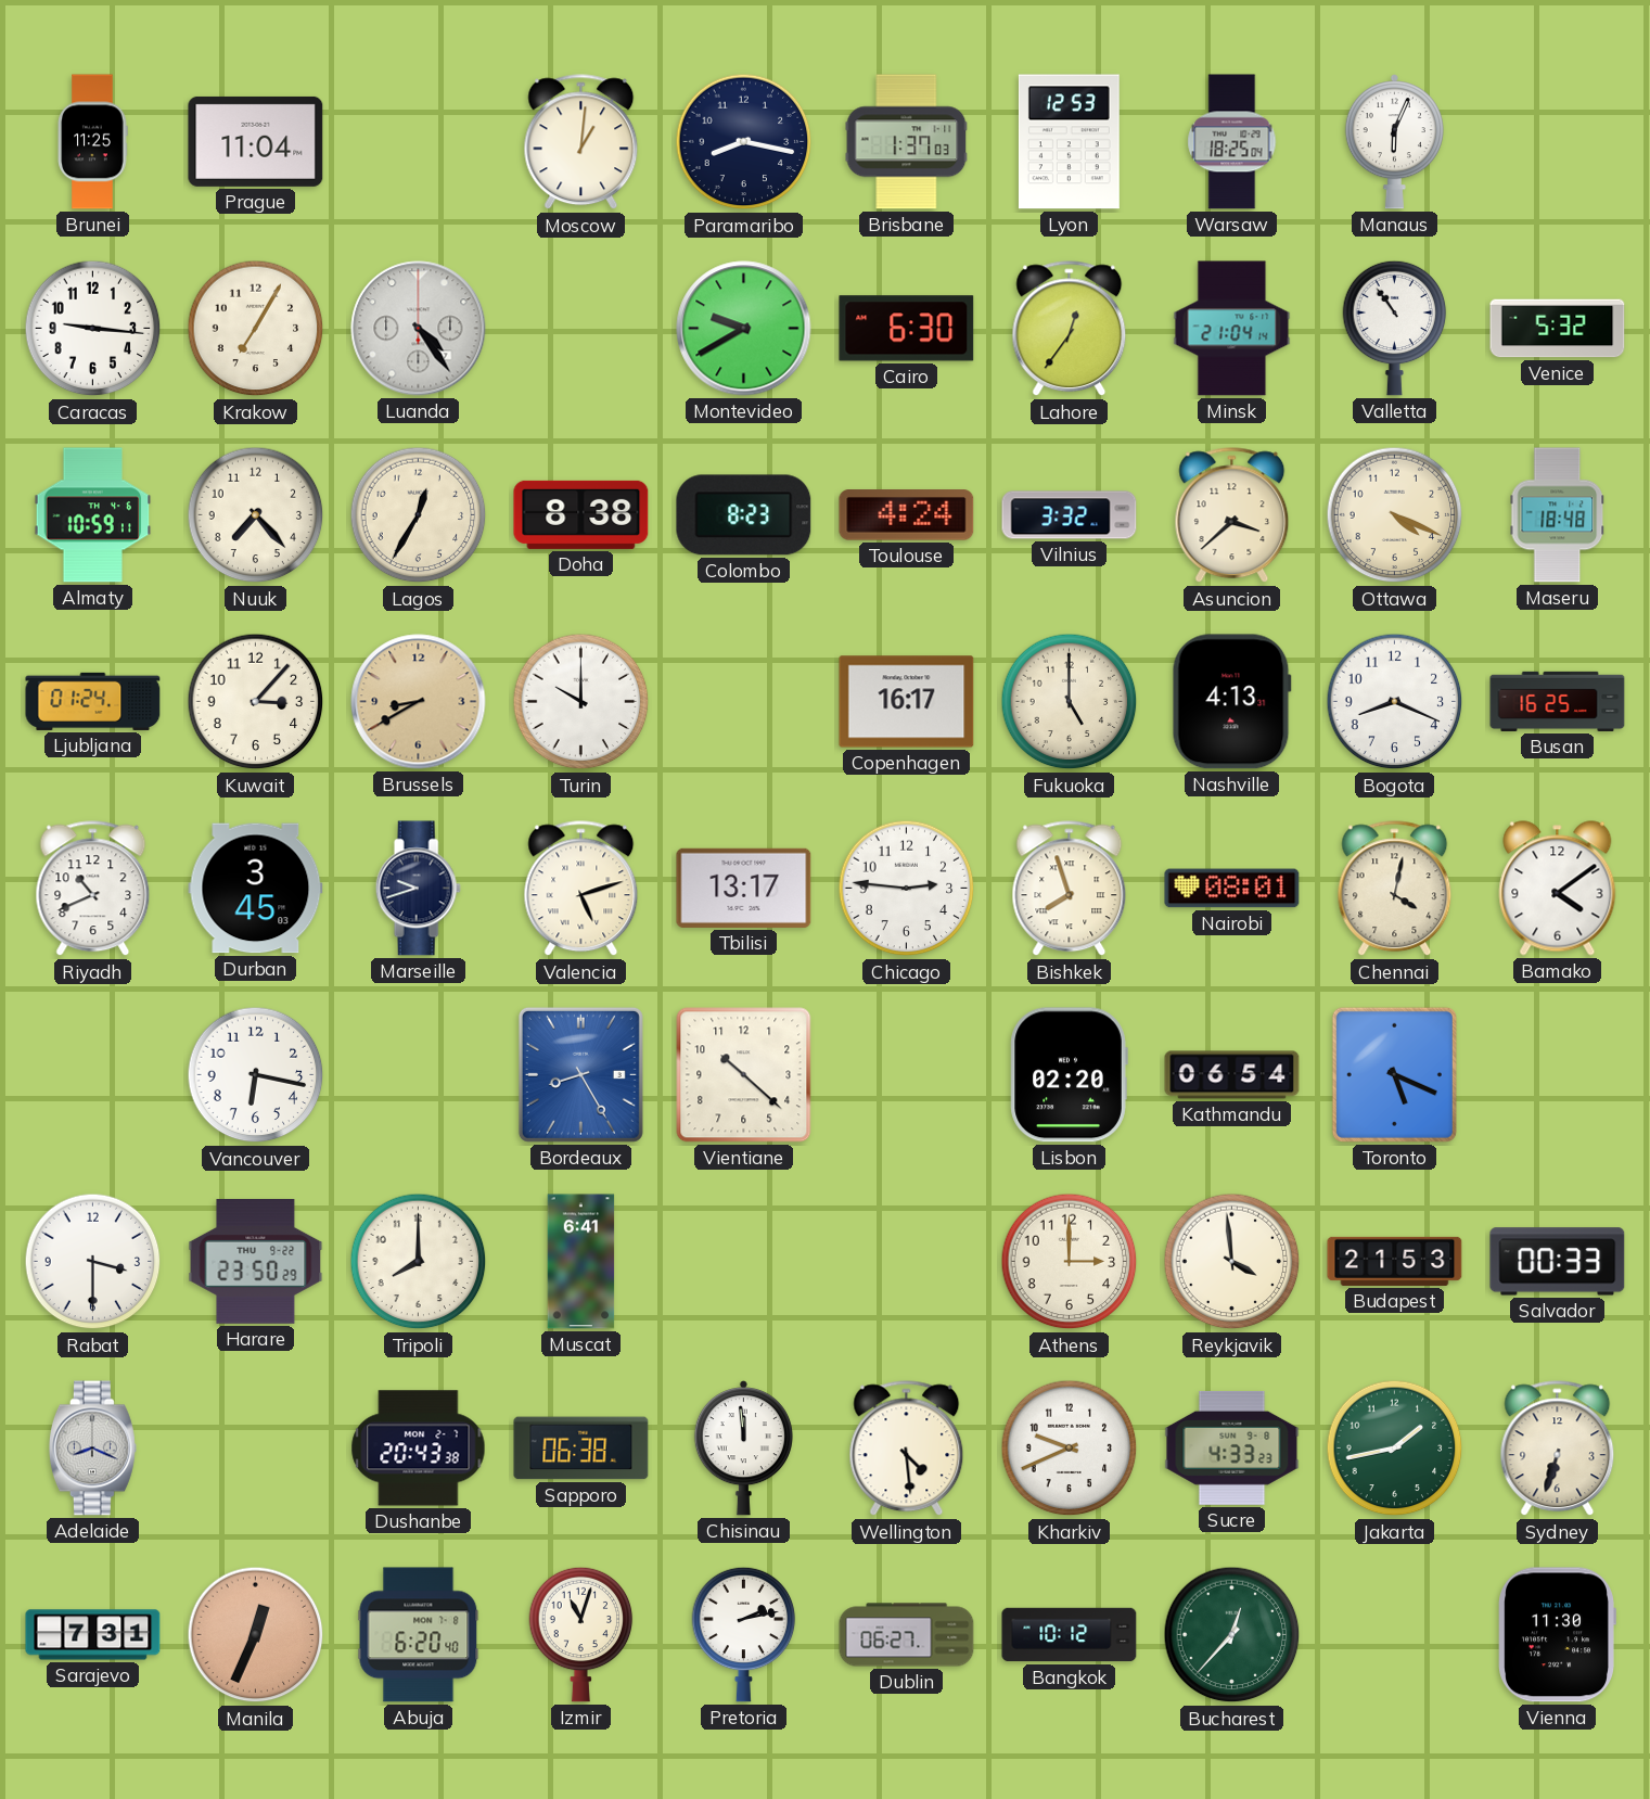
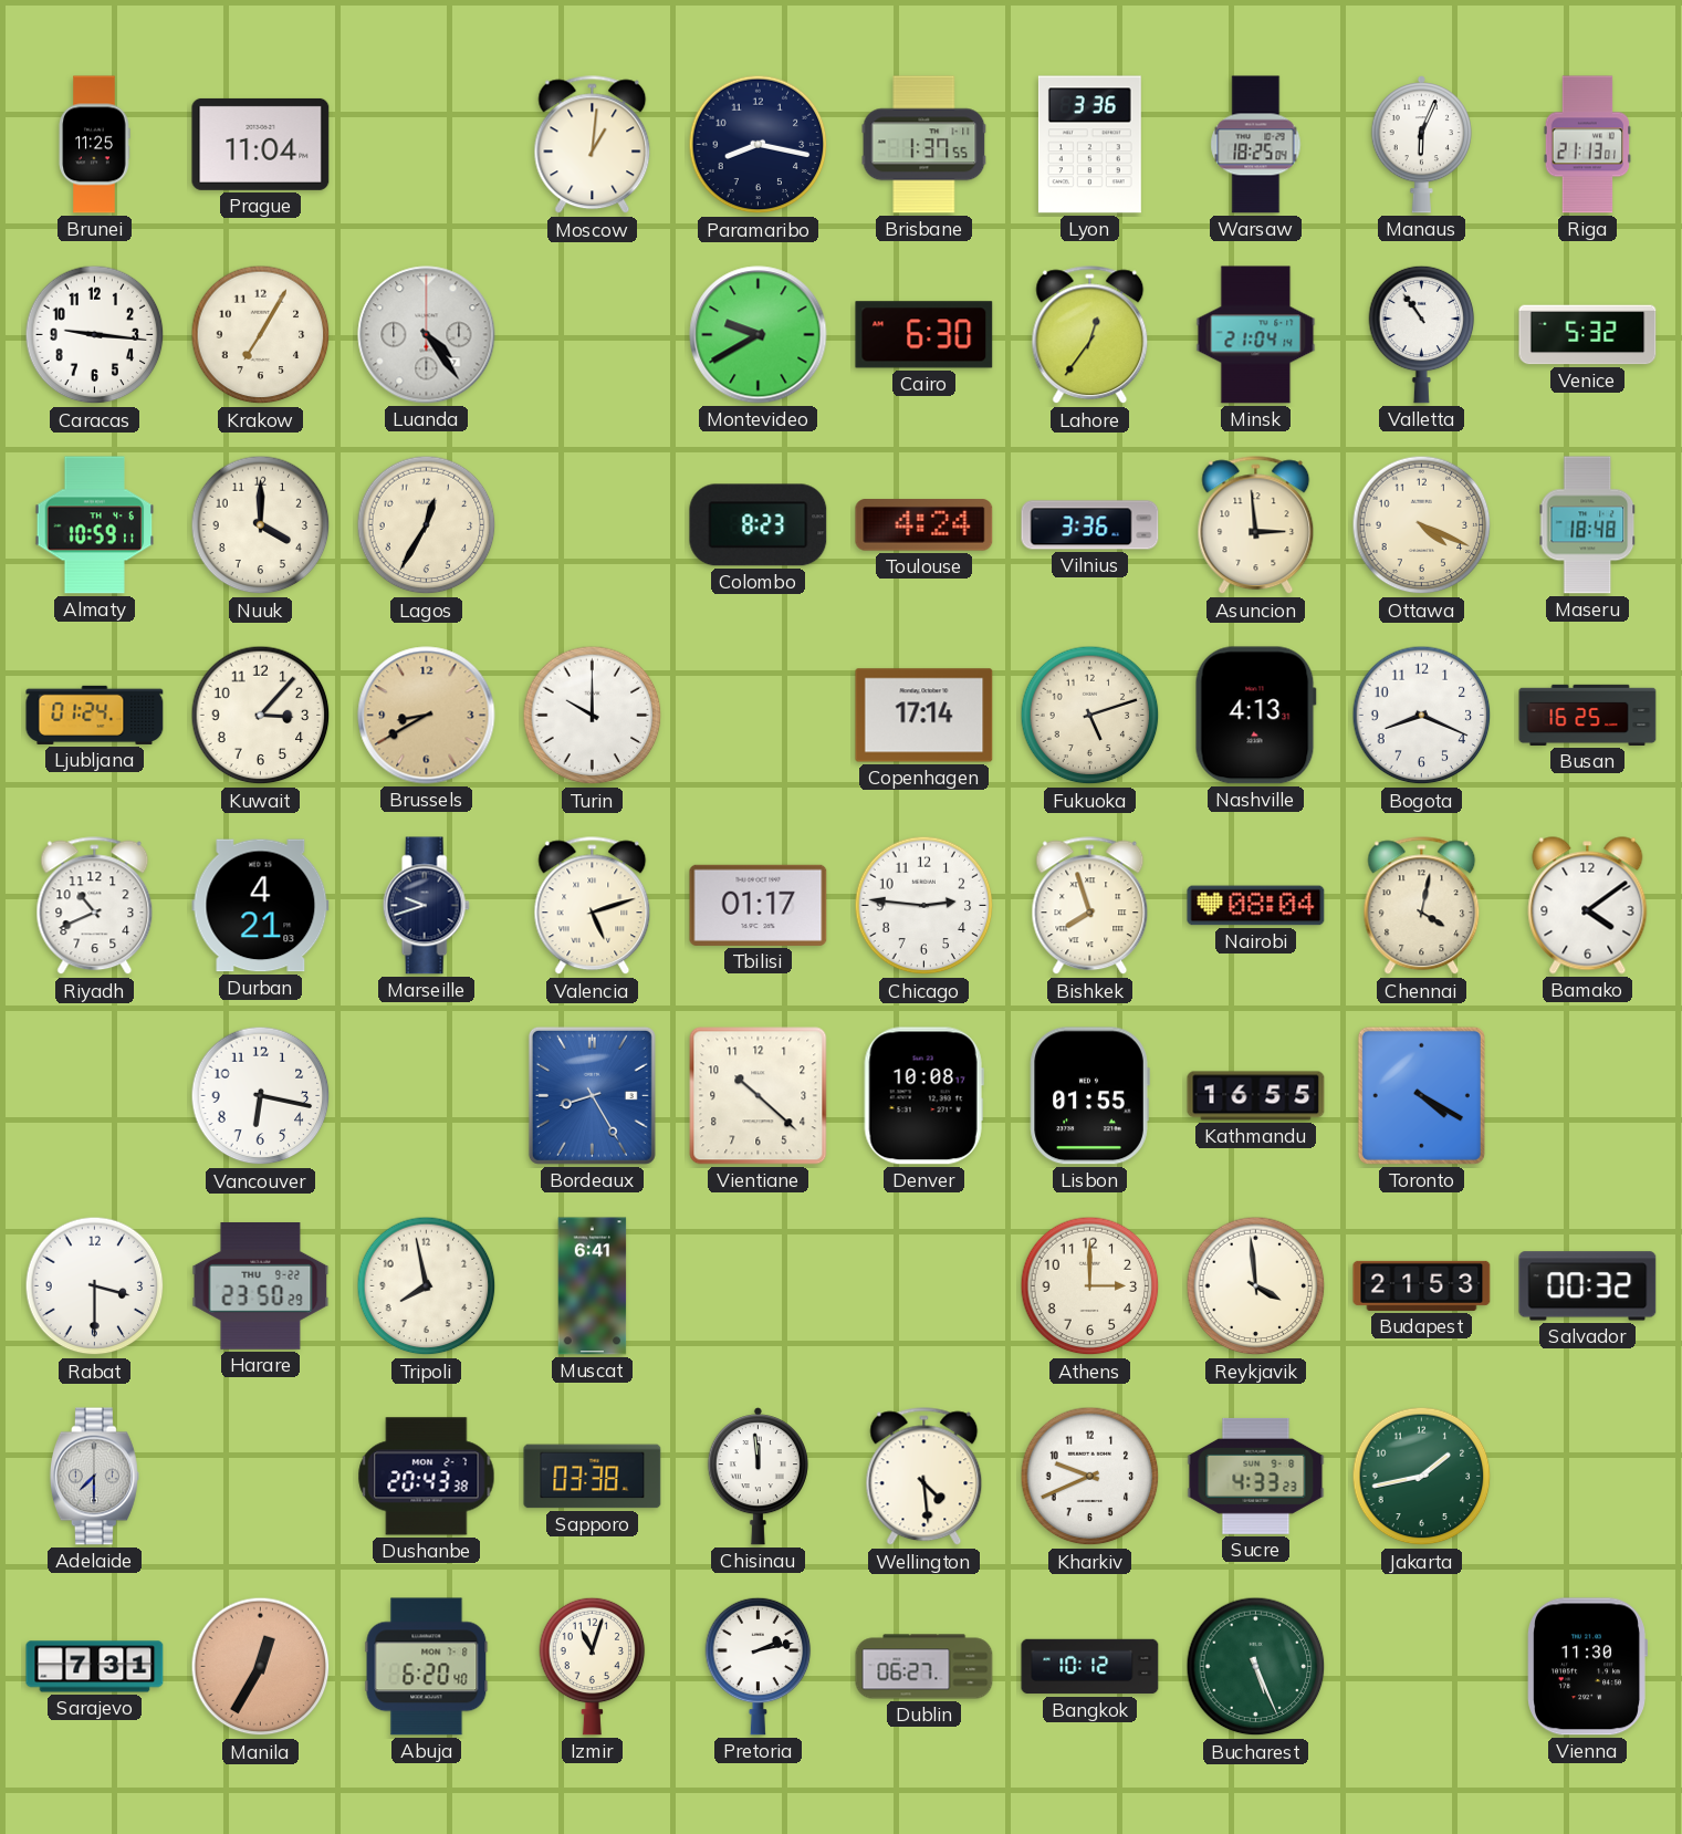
Brisbane: 1:37:03 -> 1:37:55
Lyon: 12:53 -> 3:36
Riga: none -> 21:13
Nuuk: 7:23 -> 4:00
Doha: 8:38 -> none
Vilnius: 3:32 -> 3:36
Asuncion: 3:38 -> 2:59
Copenhagen: 16:17 -> 17:14
Fukuoka: 5:00 -> 5:12
Durban: 3:45 -> 4:21
Tbilisi: 13:17 -> 01:17
Nairobi: 08:01 -> 08:04
Denver: none -> 10:08
Lisbon: 02:20 -> 01:55
Kathmandu: 06:54 -> 16:55
Toronto: 5:19 -> 4:20
Tripoli: 8:00 -> 7:58
Salvador: 00:33 -> 00:32
Adelaide: 8:19 -> 7:30
Sapporo: 06:38 -> 03:38
Sydney: 6:33 -> none
Manila: 12:34 -> 12:35
Bucharest: 12:37 -> 5:26
